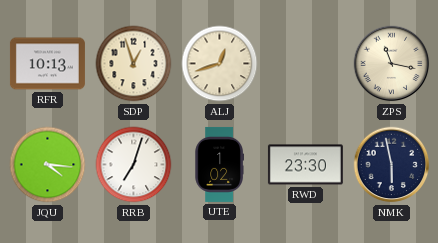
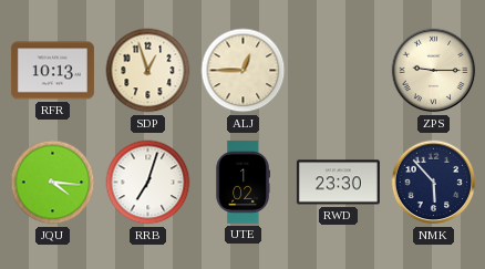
ALJ: 12:42 -> 12:45
ZPS: 11:17 -> 9:15
NMK: 5:58 -> 5:53
